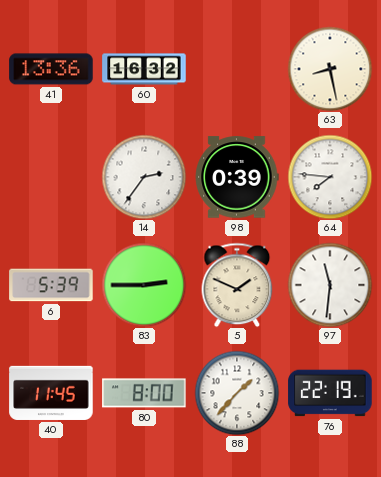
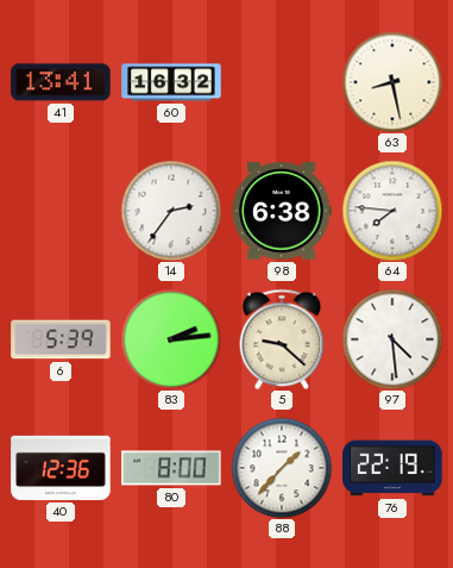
41: 13:36 -> 13:41
98: 0:39 -> 6:38
83: 2:45 -> 2:14
5: 1:49 -> 9:22
97: 11:31 -> 4:29
40: 11:45 -> 12:36
